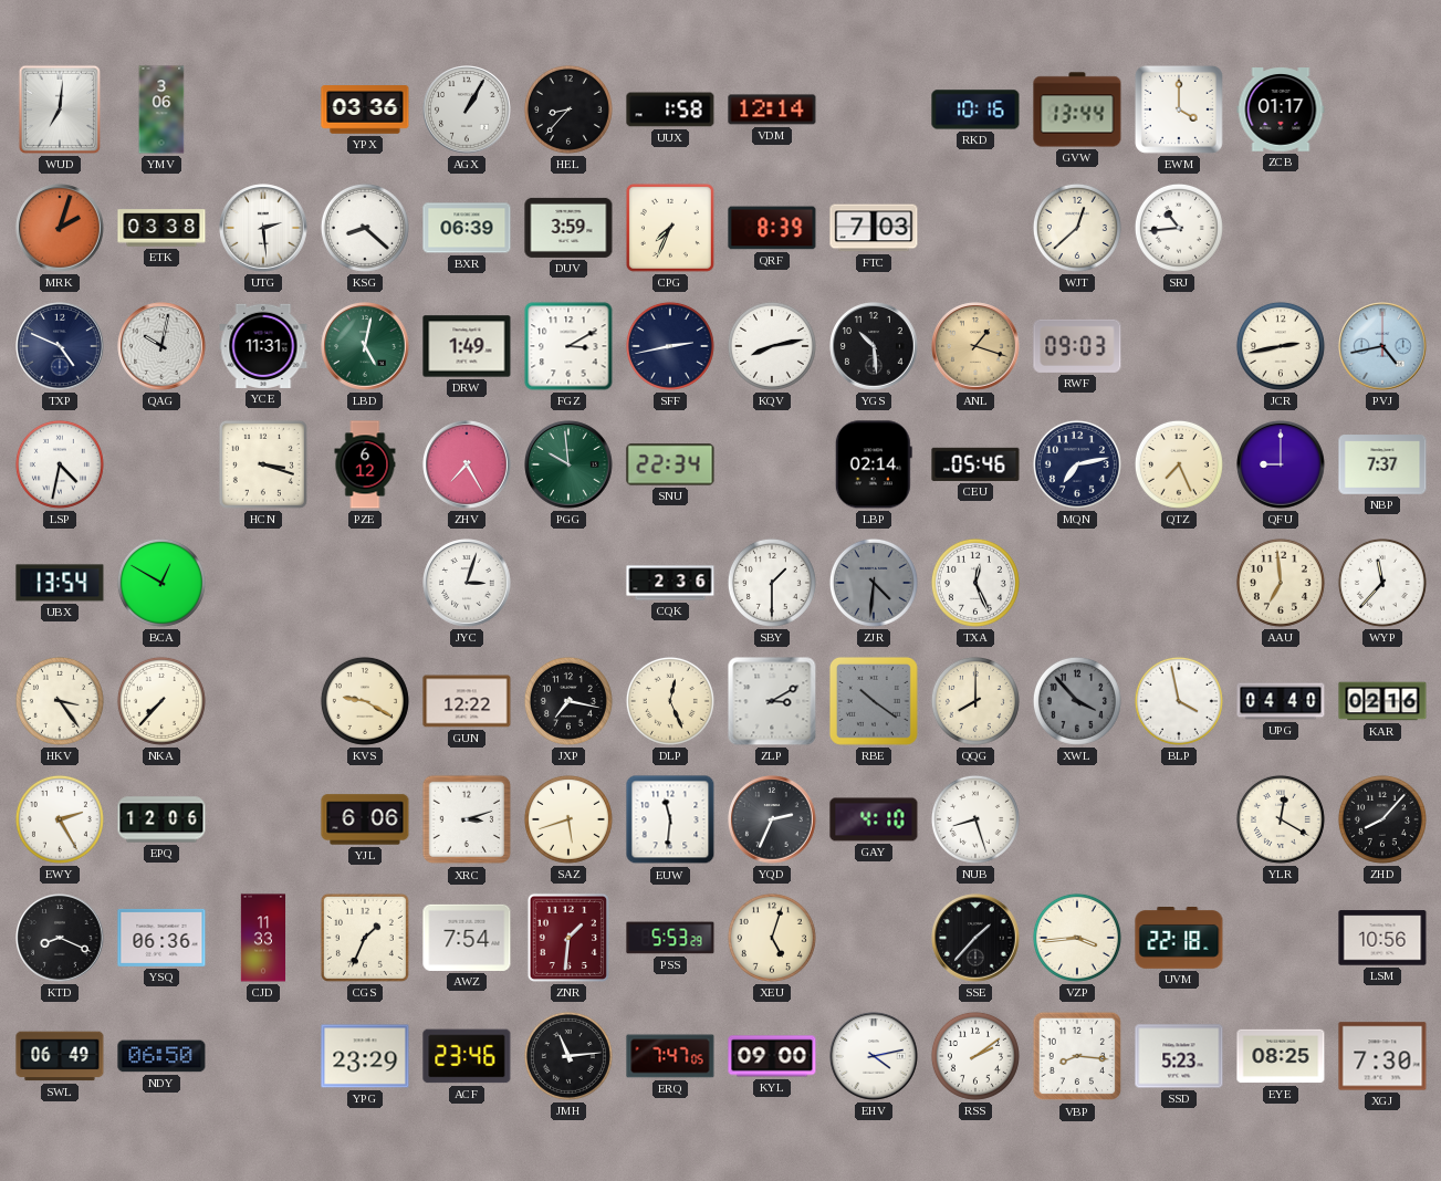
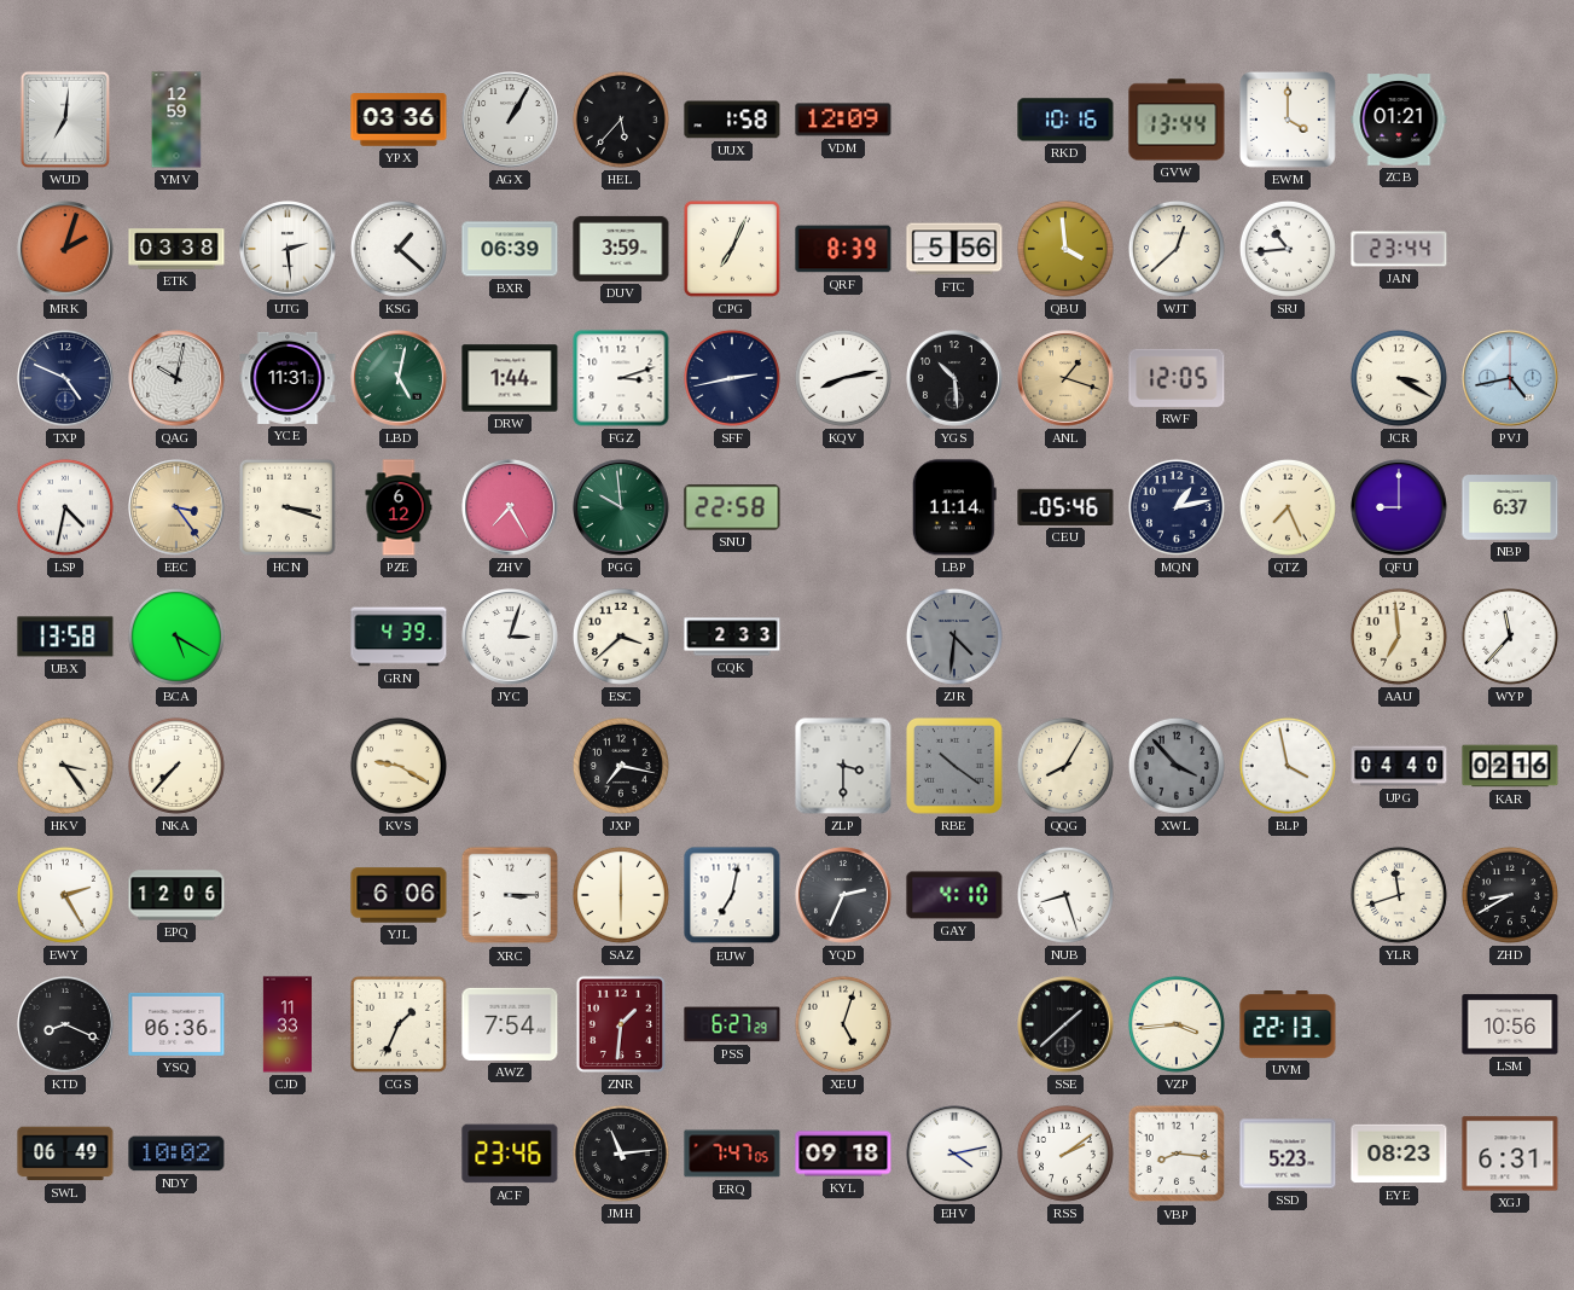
YMV: 3:06 -> 12:59
HEL: 8:37 -> 5:37
VDM: 12:14 -> 12:09
ZCB: 01:17 -> 01:21
KSG: 8:22 -> 1:22
CPG: 7:34 -> 7:04
FTC: 7:03 -> 5:56
QBU: none -> 3:59
JAN: none -> 23:44
DRW: 1:49 -> 1:44
FGZ: 3:10 -> 3:12
RWF: 09:03 -> 12:05
JCR: 2:43 -> 3:20
EEC: none -> 3:24
SNU: 22:34 -> 22:58
LBP: 02:14 -> 11:14
MQN: 7:13 -> 1:13
NBP: 7:37 -> 6:37
UBX: 13:54 -> 13:58
BCA: 12:50 -> 5:20
GRN: none -> 4:39
ESC: none -> 3:38
CQK: 2:36 -> 2:33
SBY: 1:30 -> none
TXA: 12:26 -> none
GUN: 12:22 -> none
DLP: 12:26 -> none
ZLP: 3:10 -> 3:30
QQG: 8:00 -> 8:05
XRC: 3:12 -> 3:15
SAZ: 5:42 -> 6:00
EUW: 11:31 -> 7:02
YLR: 12:20 -> 11:42
ZHD: 8:07 -> 8:40
PSS: 5:53 -> 6:27
SSE: 1:37 -> 1:38
UVM: 22:18 -> 22:13
NDY: 06:50 -> 10:02
YPG: 23:29 -> none
KYL: 09:00 -> 09:18
EYE: 08:25 -> 08:23
XGJ: 7:30 -> 6:31
